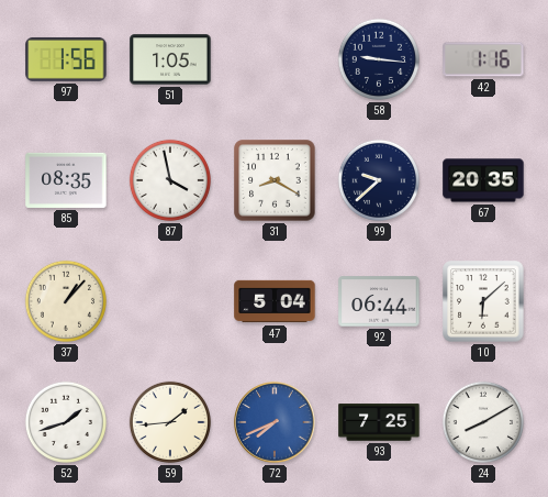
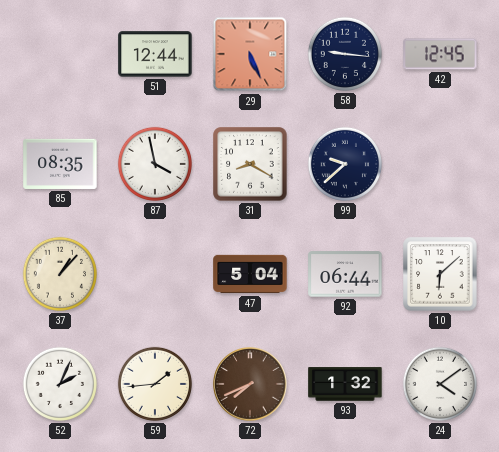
97: 1:56 -> none
51: 1:05 -> 12:44
29: none -> 5:26
42: 1:16 -> 12:45
67: 20:35 -> none
52: 1:42 -> 2:04
72 dial: blue -> brown
93: 7:25 -> 1:32
24: 8:10 -> 4:09
